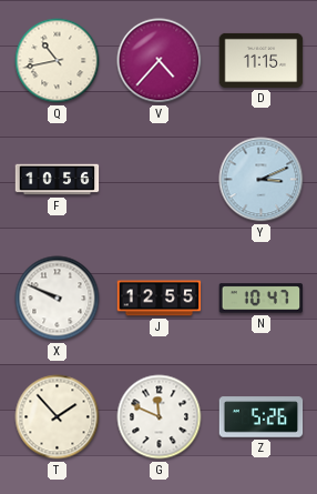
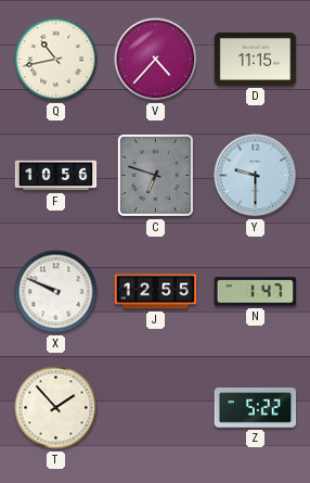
C: none -> 6:48
Y: 3:11 -> 9:30
N: 10:47 -> 1:47
G: 11:49 -> none
Z: 5:26 -> 5:22
